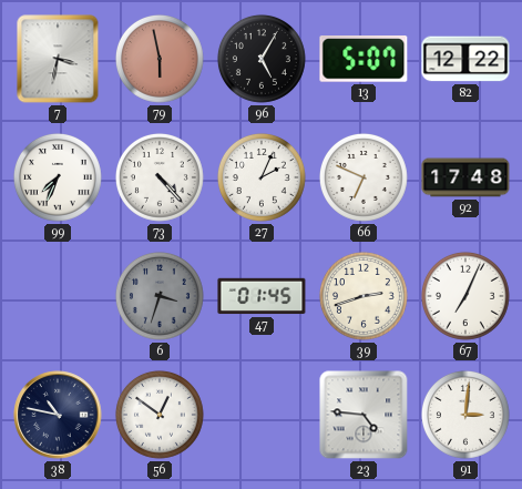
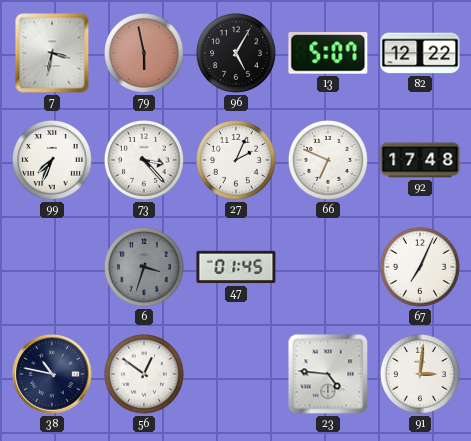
73: 4:23 -> 3:23
39: 2:42 -> none
